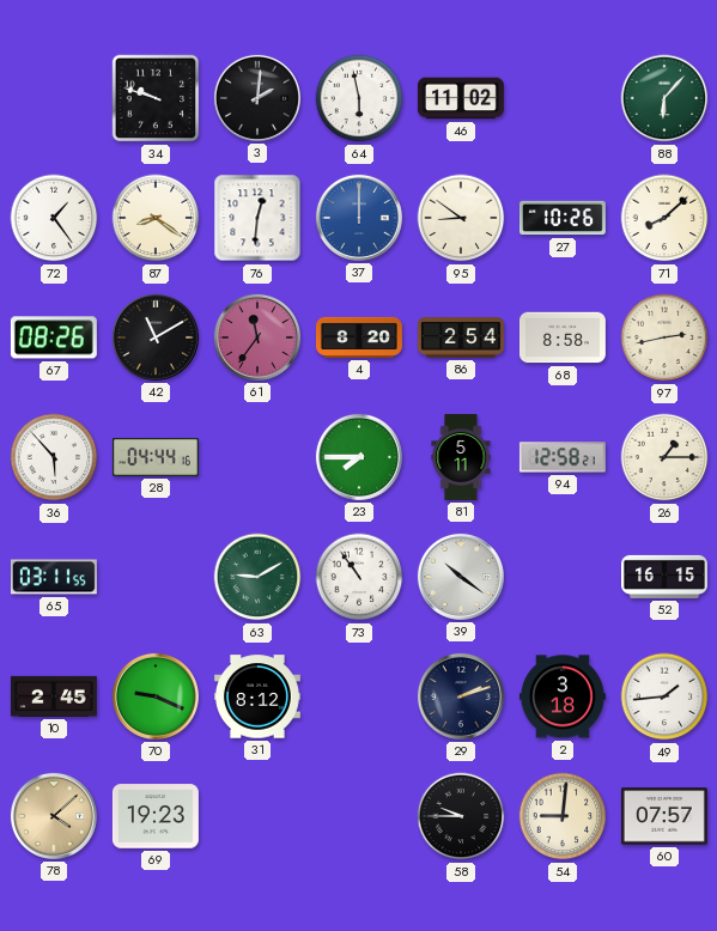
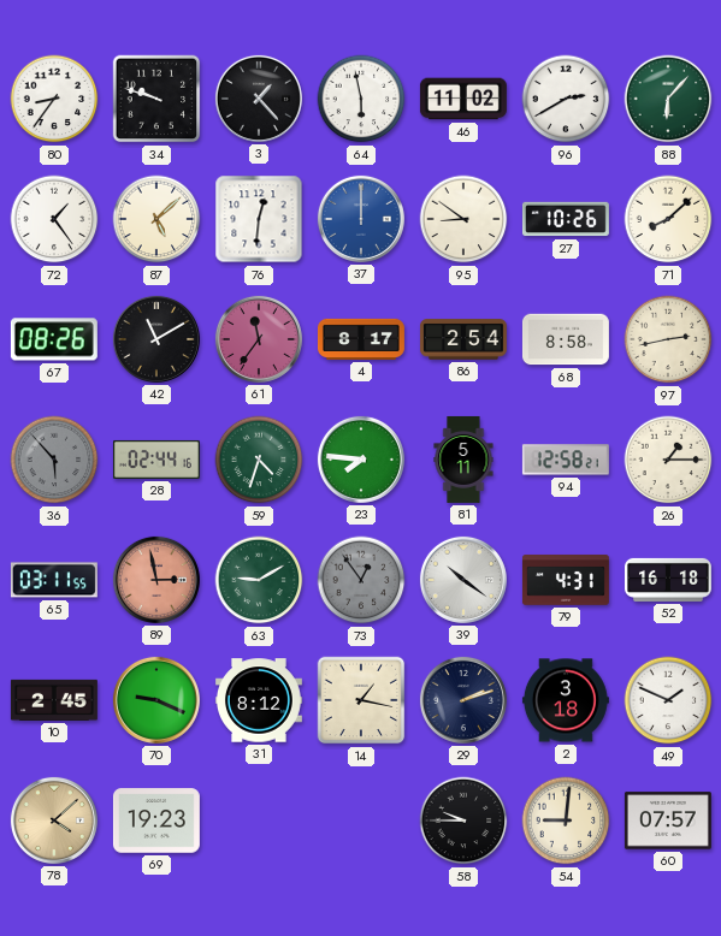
80: none -> 8:36
3: 2:01 -> 1:23
96: none -> 2:40
87: 8:21 -> 5:08
4: 8:20 -> 8:17
36 dial: white -> grey
28: 04:44 -> 02:44
59: none -> 4:33
23: 7:45 -> 7:46
89: none -> 2:58
73: 10:54 -> 12:54
73 dial: white -> grey
79: none -> 4:31
52: 16:15 -> 16:18
14: none -> 1:17
49: 1:44 -> 1:49
